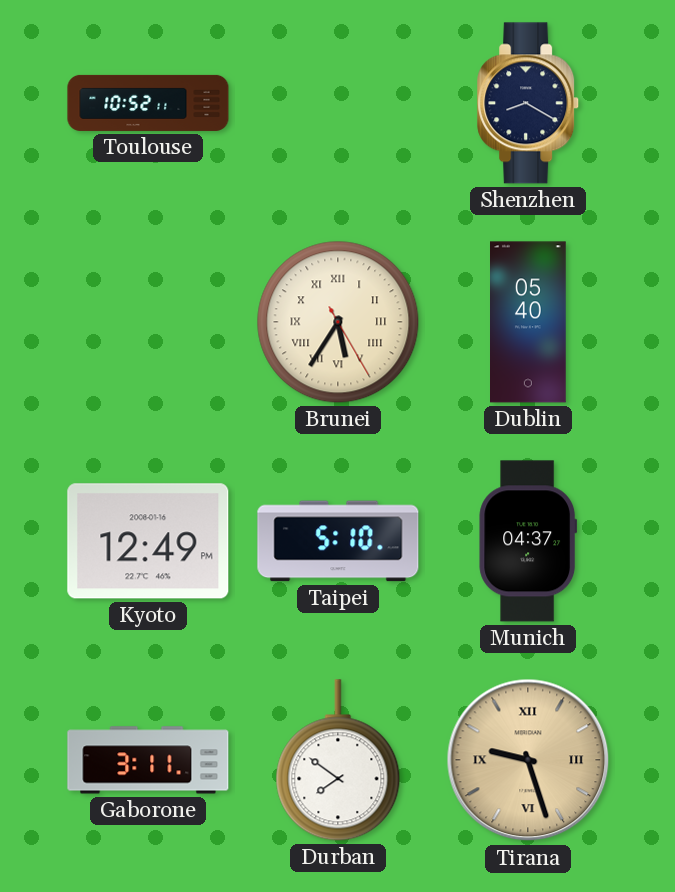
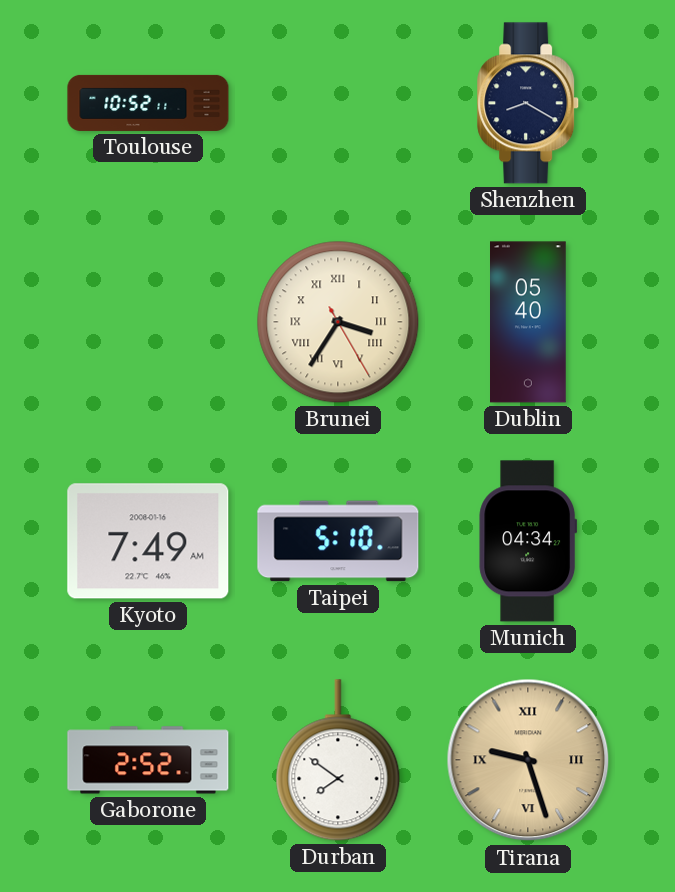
Brunei: 5:35 -> 3:35
Kyoto: 12:49 -> 7:49
Munich: 04:37 -> 04:34
Gaborone: 3:11 -> 2:52
